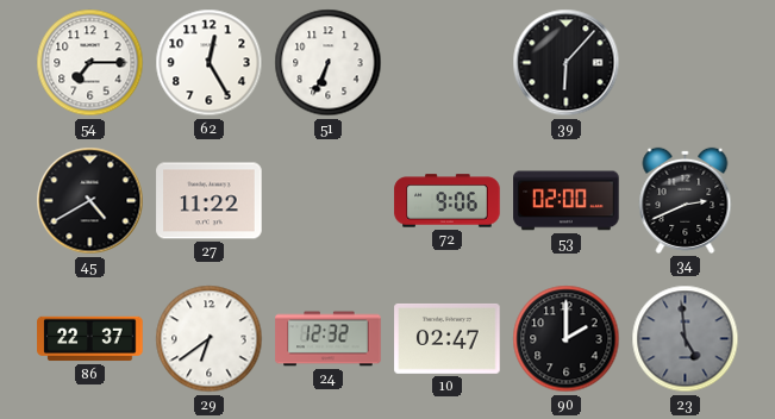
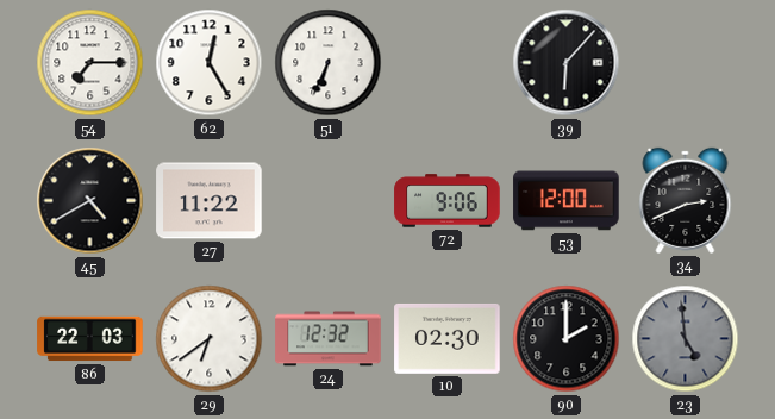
53: 02:00 -> 12:00
86: 22:37 -> 22:03
10: 02:47 -> 02:30
